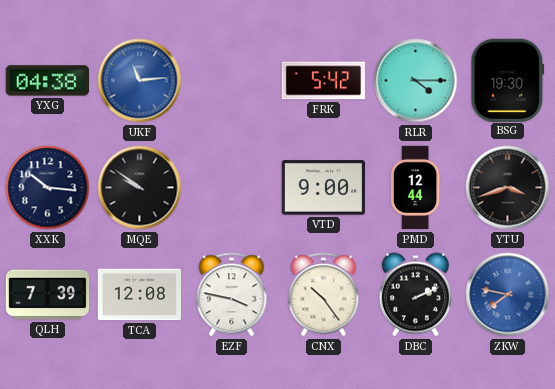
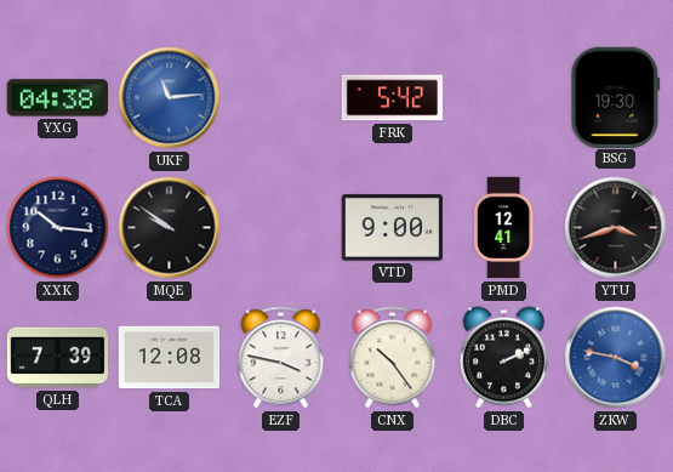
RLR: 4:15 -> none
PMD: 12:44 -> 12:41
ZKW: 7:47 -> 3:47
